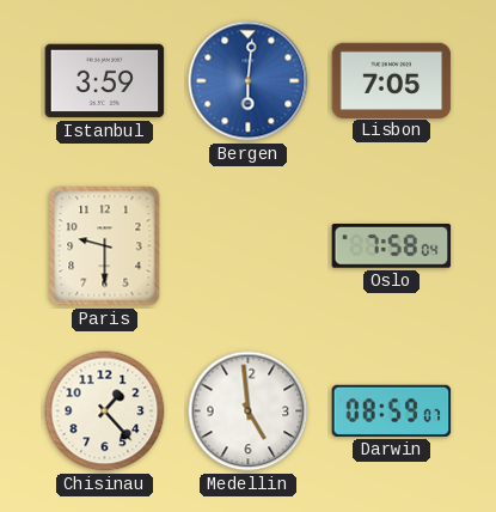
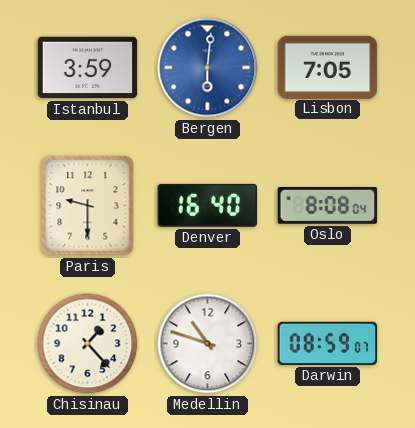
Denver: none -> 16:40
Oslo: 7:58 -> 8:08
Medellin: 4:59 -> 10:48
